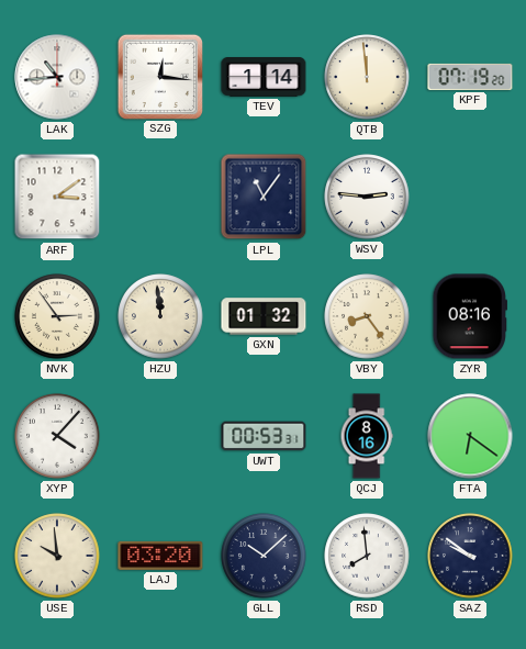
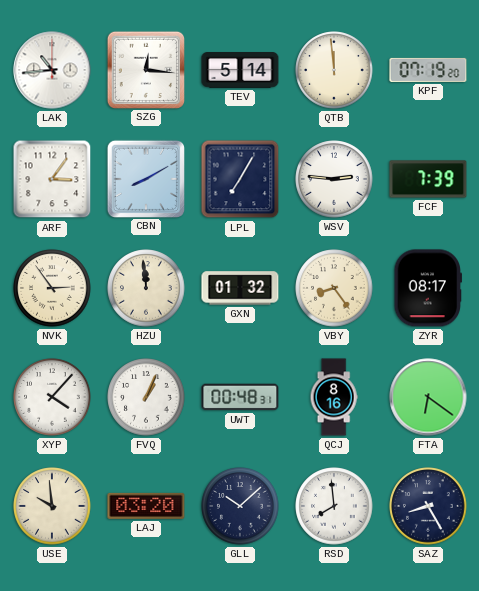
TEV: 1:14 -> 5:14
ARF: 3:09 -> 3:06
CBN: none -> 8:10
LPL: 11:06 -> 7:05
FCF: none -> 7:39
ZYR: 08:16 -> 08:17
FVQ: none -> 1:04
UWT: 00:53 -> 00:48
SAZ: 9:51 -> 8:25
